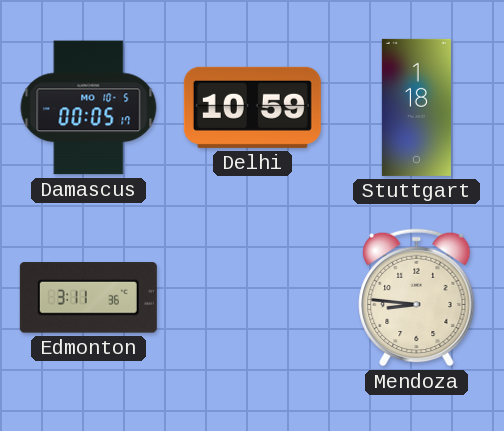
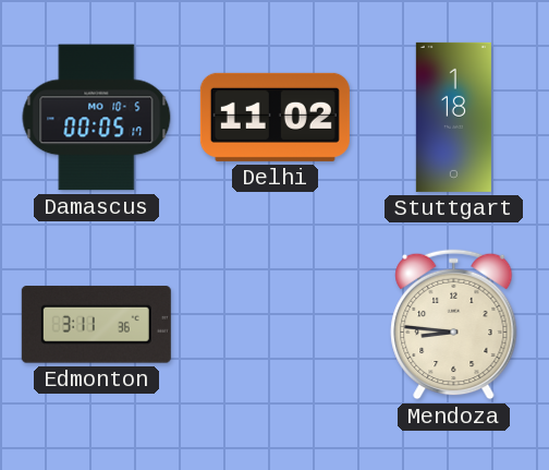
Delhi: 10:59 -> 11:02
